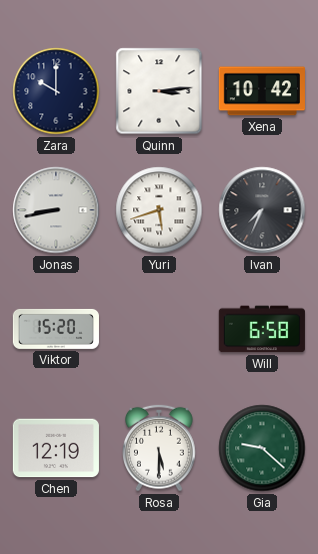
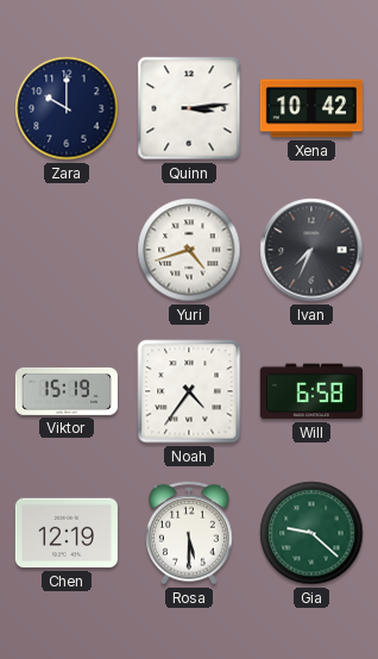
Jonas: 8:43 -> none
Yuri: 5:42 -> 4:42
Viktor: 15:20 -> 15:19
Noah: none -> 4:36
